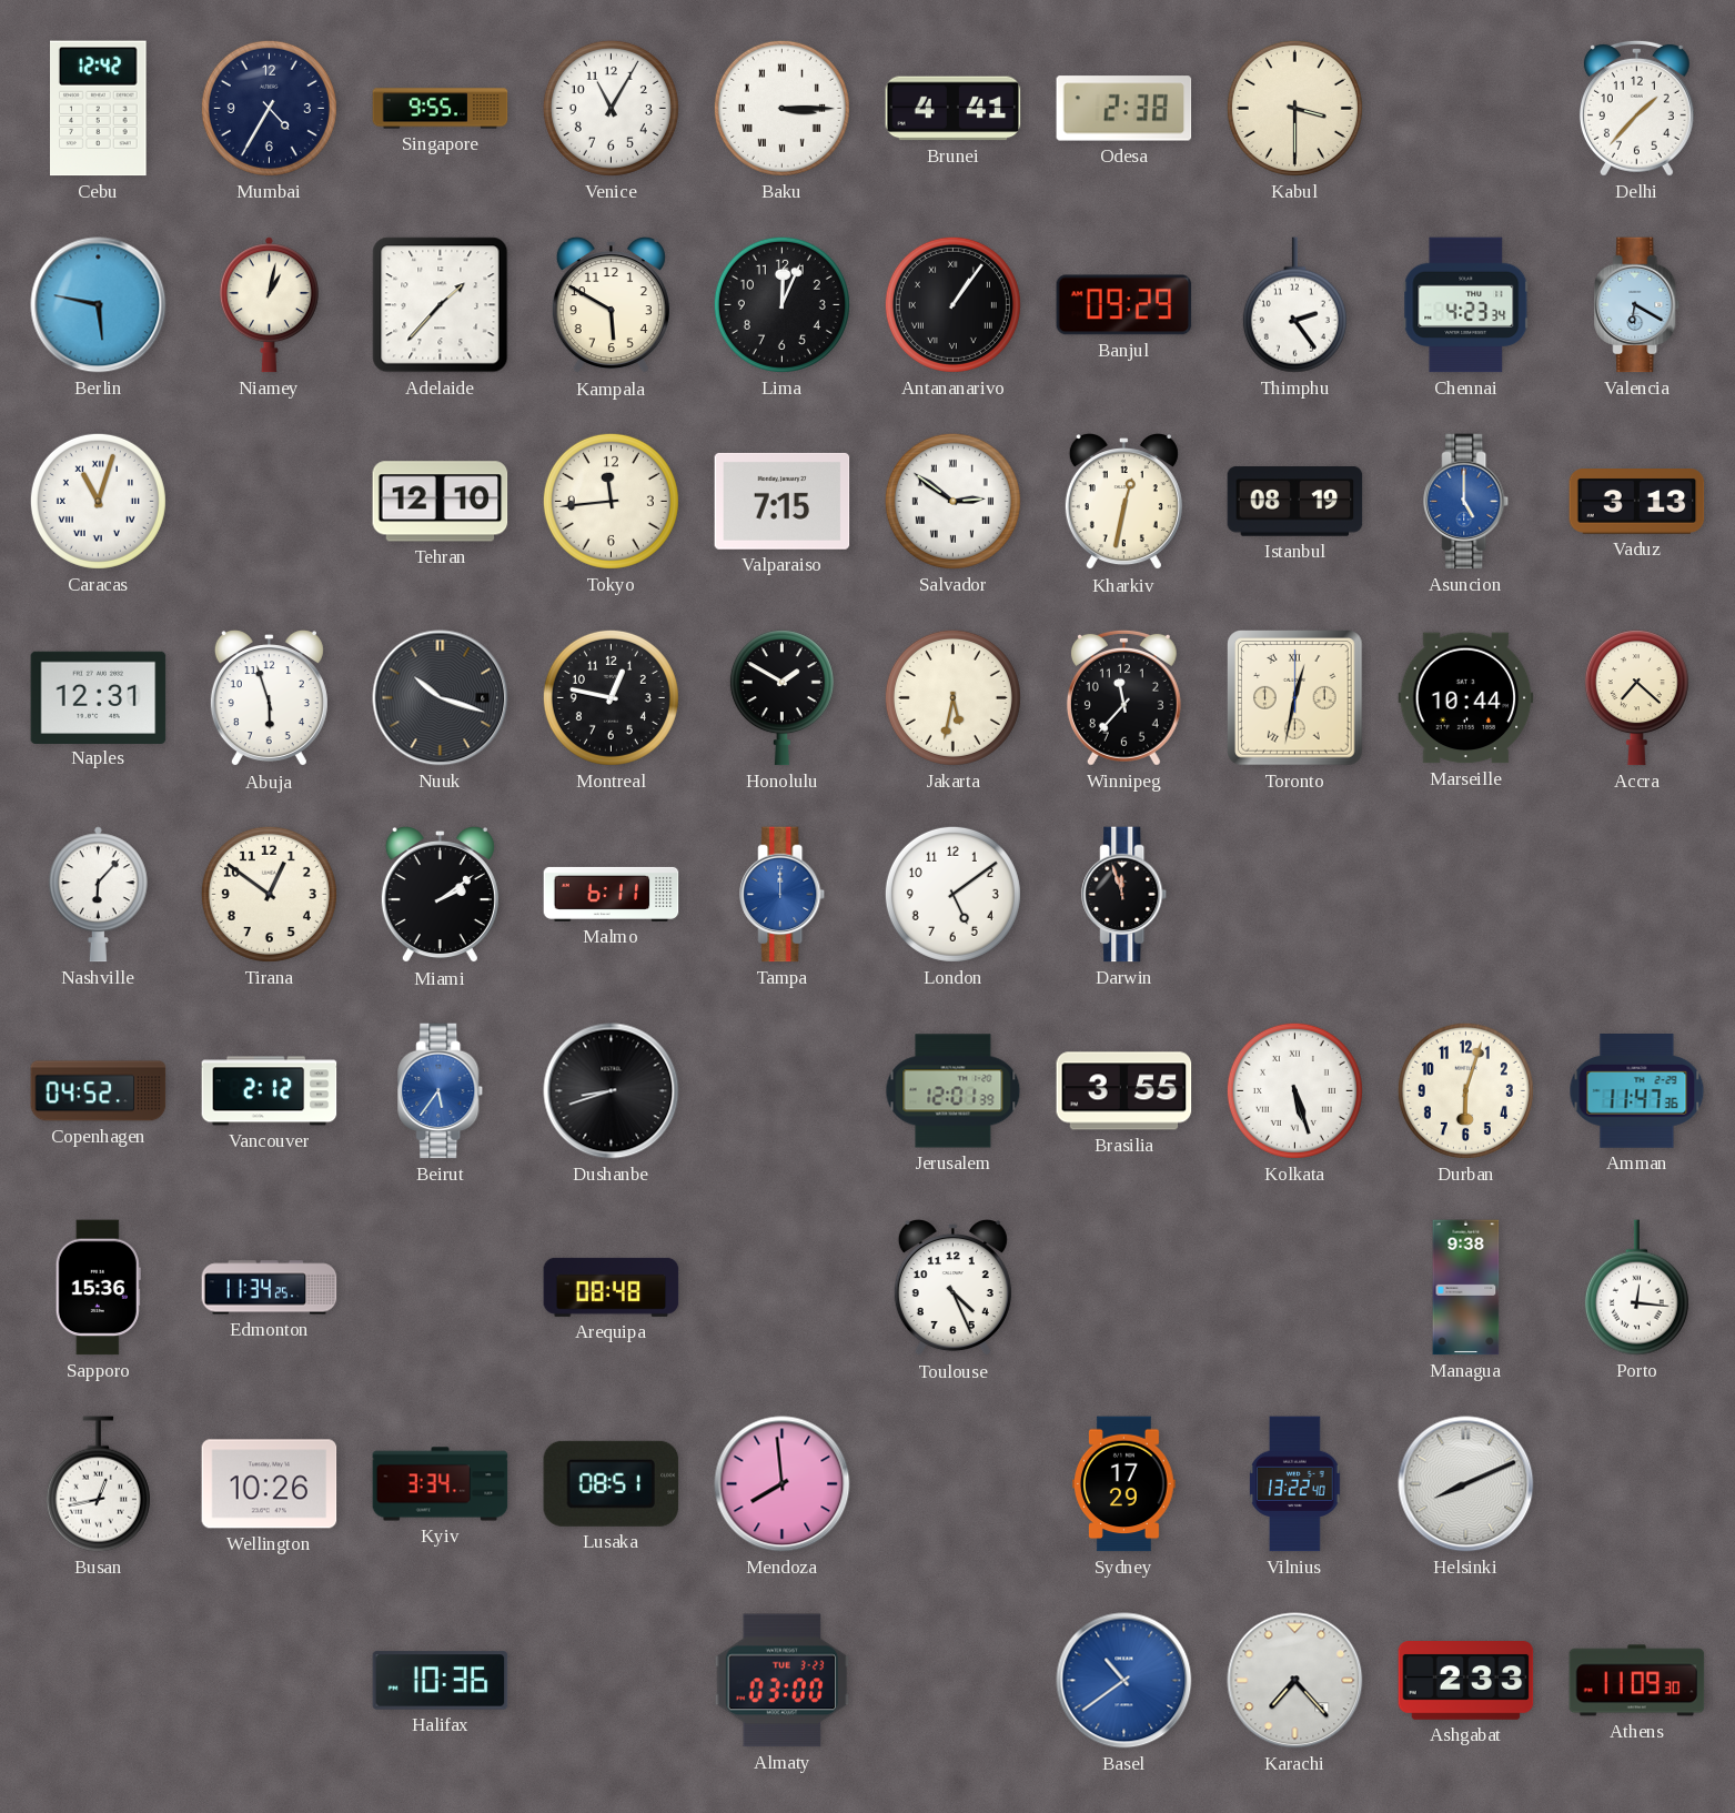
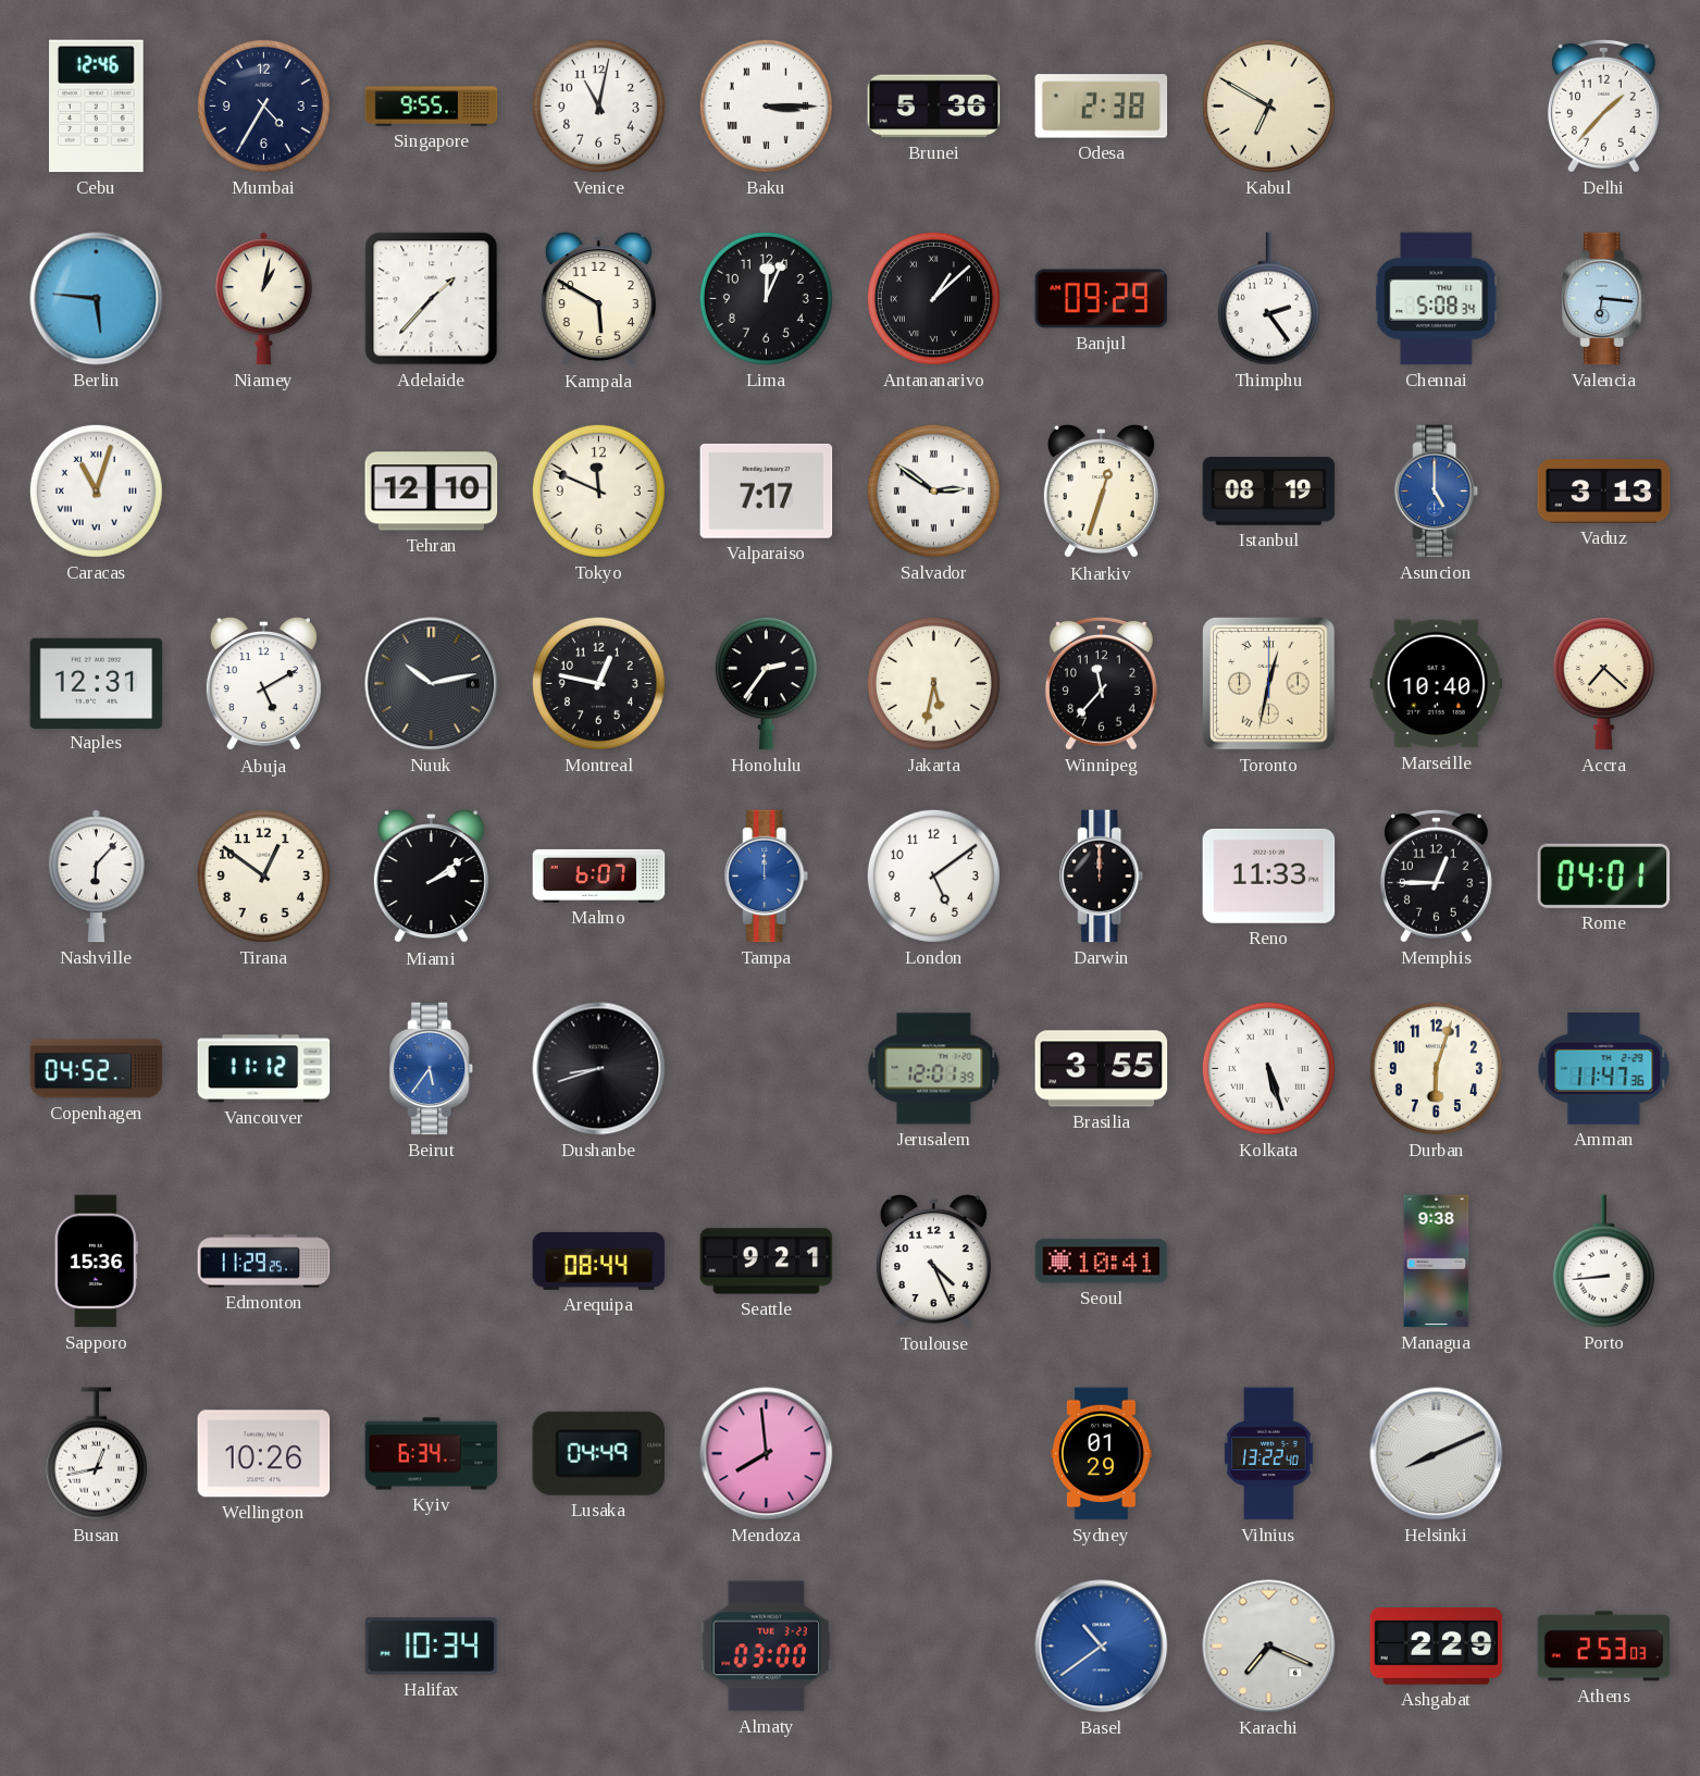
Cebu: 12:42 -> 12:46
Venice: 11:05 -> 11:02
Brunei: 4:41 -> 5:36
Kabul: 3:30 -> 6:50
Berlin: 5:47 -> 5:46
Antananarivo: 1:06 -> 1:08
Chennai: 4:23 -> 5:08
Valencia: 6:20 -> 6:16
Tokyo: 11:44 -> 11:49
Valparaiso: 7:15 -> 7:17
Kharkiv: 12:32 -> 12:33
Abuja: 5:57 -> 5:10
Nuuk: 10:18 -> 10:13
Honolulu: 1:50 -> 2:36
Marseille: 10:44 -> 10:40
Malmo: 6:11 -> 6:07
Darwin: 11:57 -> 12:00
Reno: none -> 11:33
Memphis: none -> 12:45
Rome: none -> 04:01
Vancouver: 2:12 -> 11:12
Edmonton: 11:34 -> 11:29
Arequipa: 08:48 -> 08:44
Seattle: none -> 9:21
Seoul: none -> 10:41
Porto: 12:16 -> 8:44
Kyiv: 3:34 -> 6:34
Lusaka: 08:51 -> 04:49
Sydney: 17:29 -> 01:29
Halifax: 10:36 -> 10:34
Karachi: 7:23 -> 7:19
Ashgabat: 2:33 -> 2:29
Athens: 11:09 -> 2:53
